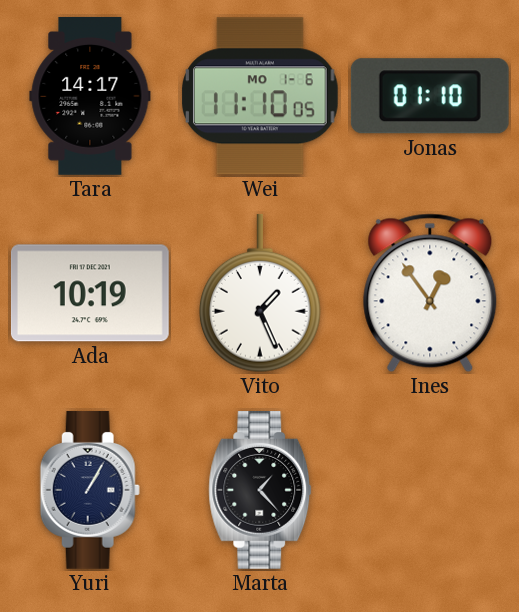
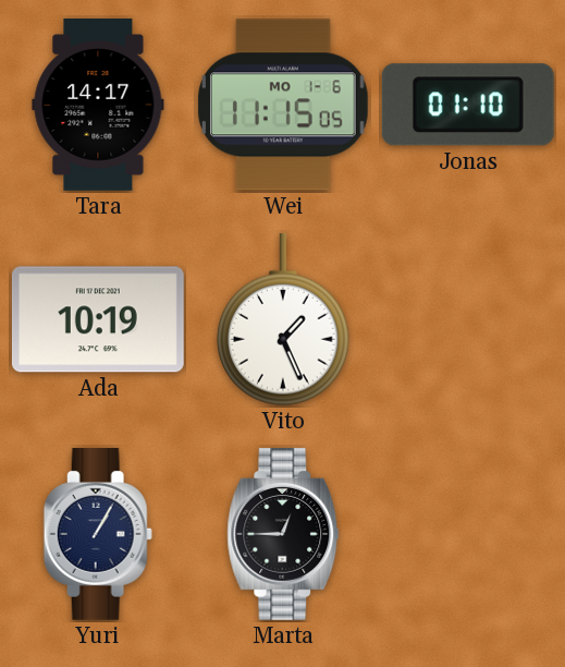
Wei: 11:10 -> 11:15
Ines: 12:54 -> none
Marta: 1:23 -> 12:45
